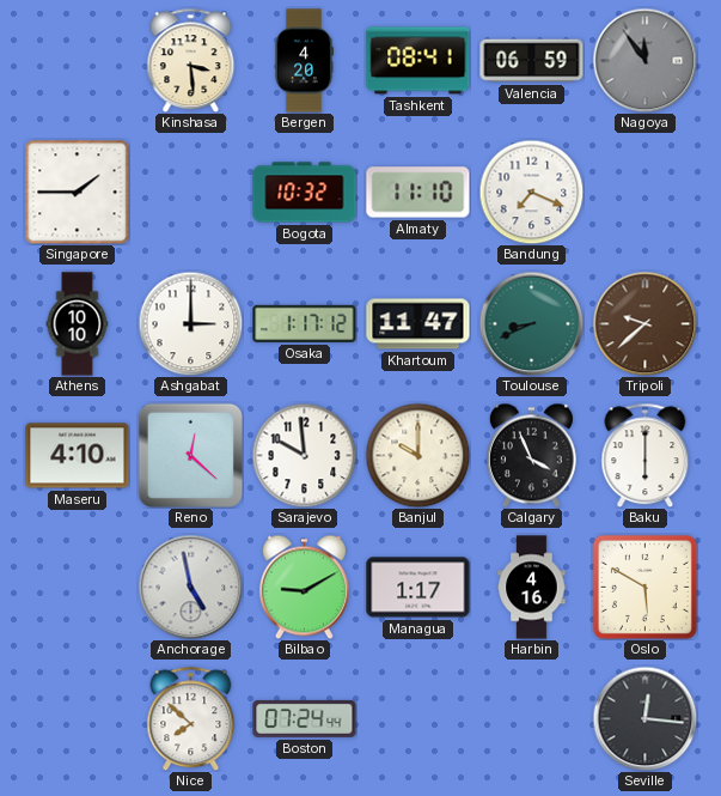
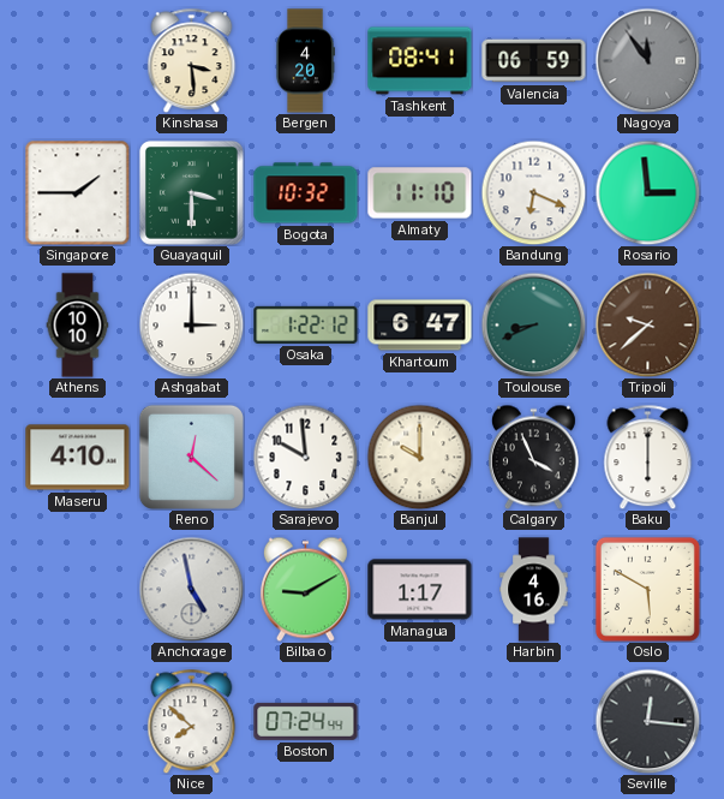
Guayaquil: none -> 3:30
Bandung: 7:19 -> 6:19
Rosario: none -> 2:59
Osaka: 1:17 -> 1:22
Khartoum: 11:47 -> 6:47
